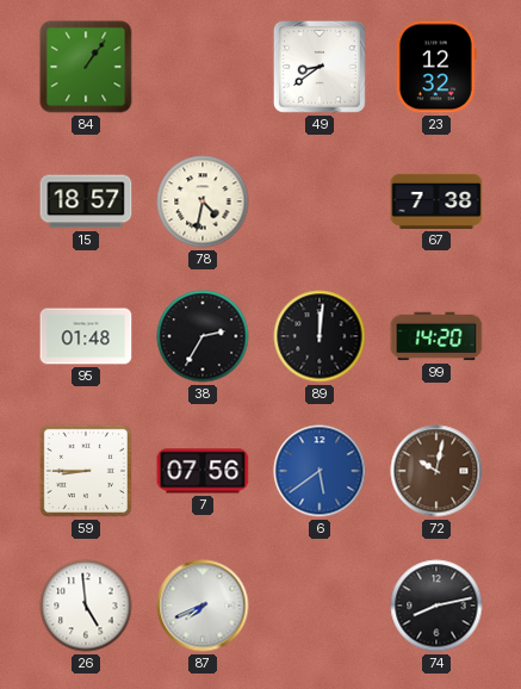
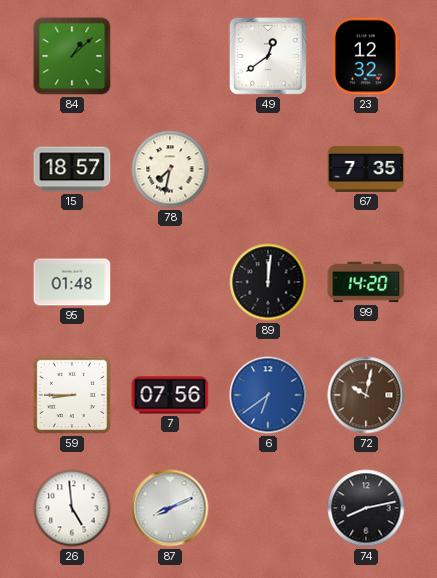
84: 1:06 -> 1:08
49: 8:39 -> 12:39
78: 4:32 -> 7:32
67: 7:38 -> 7:35
38: 2:35 -> none
6: 5:39 -> 6:39
87: 7:41 -> 8:11
